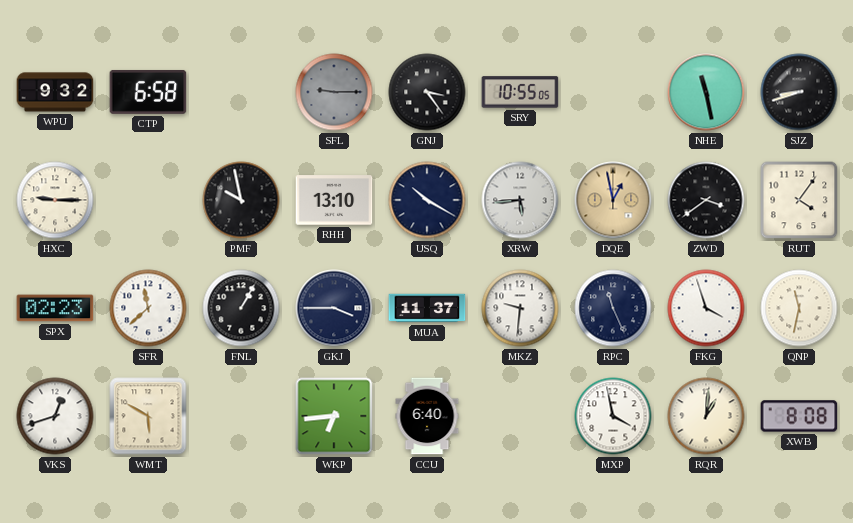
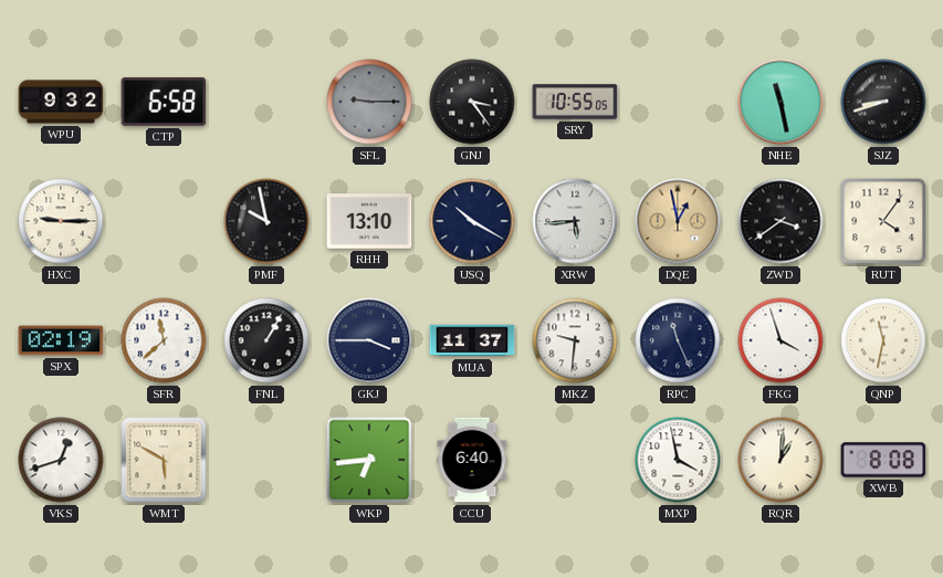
SPX: 02:23 -> 02:19
